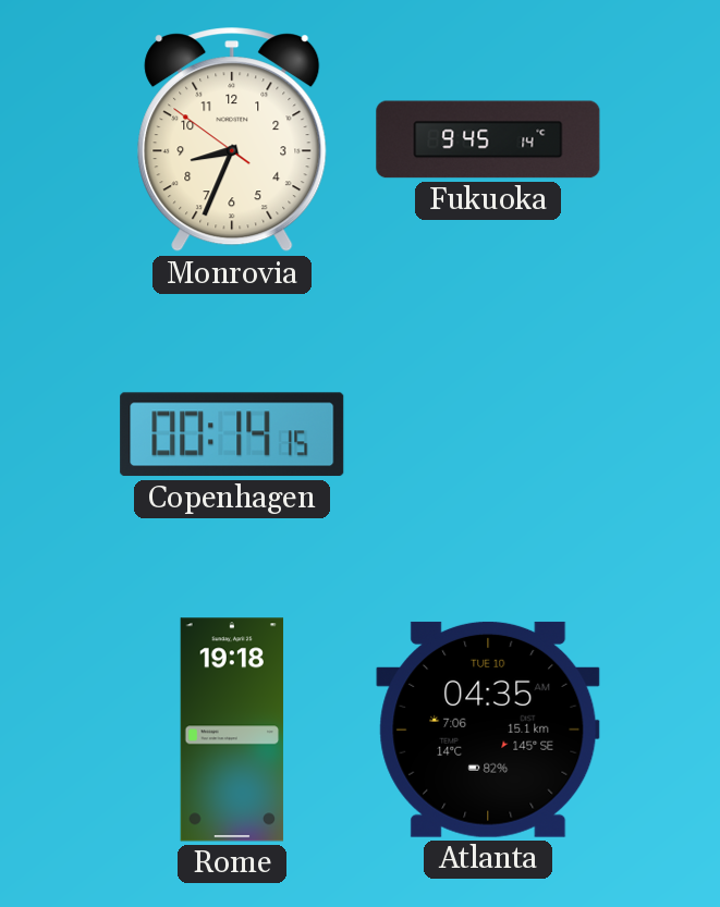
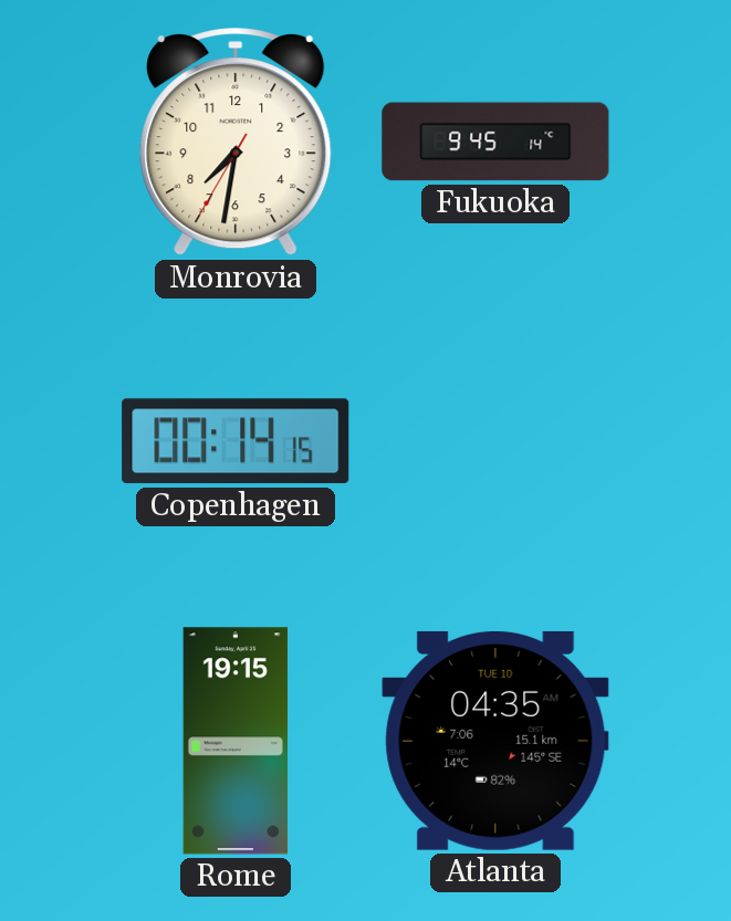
Monrovia: 8:33 -> 7:31
Rome: 19:18 -> 19:15
